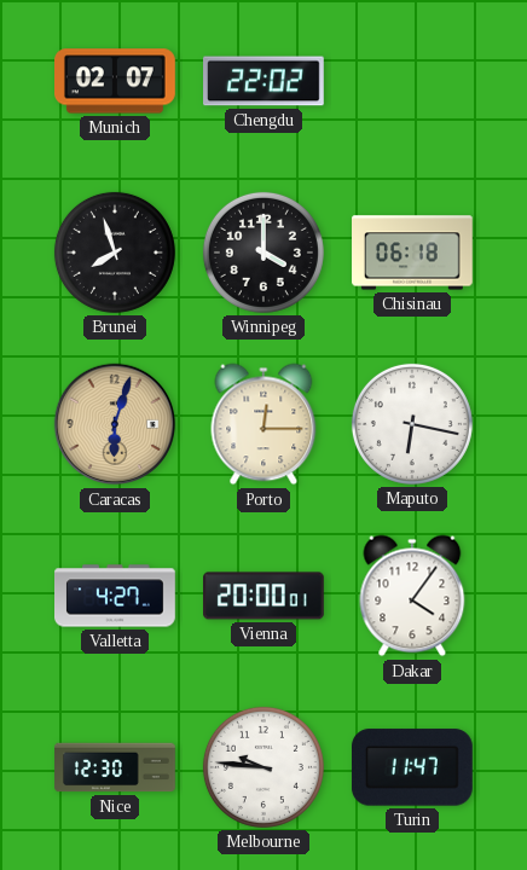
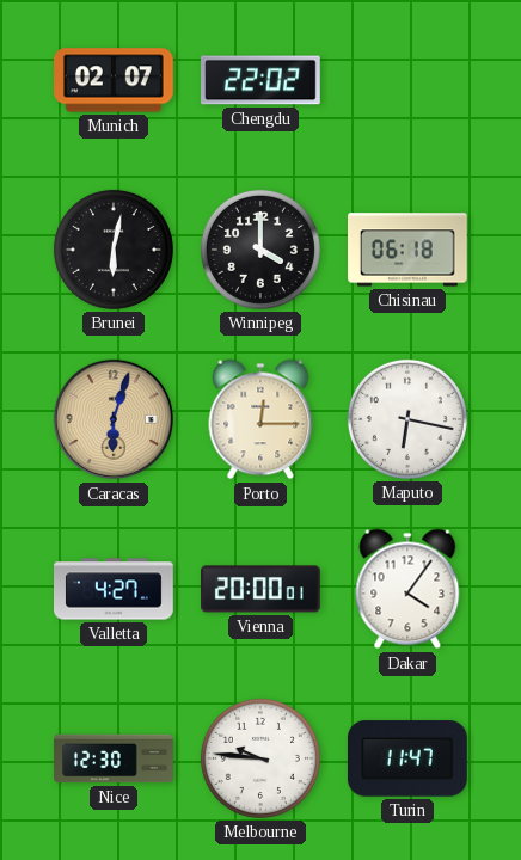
Brunei: 7:57 -> 6:02
